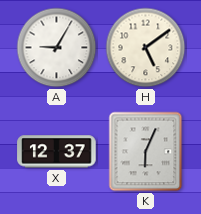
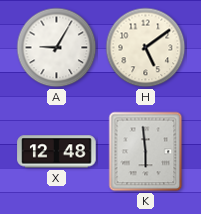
X: 12:37 -> 12:48
K: 6:04 -> 5:59
